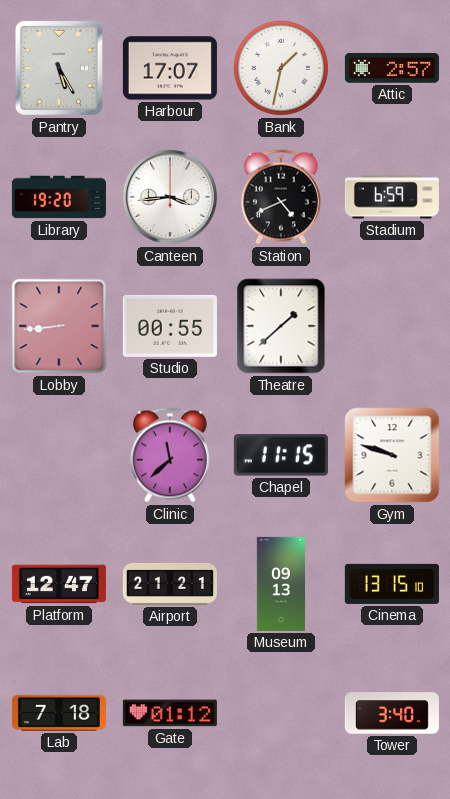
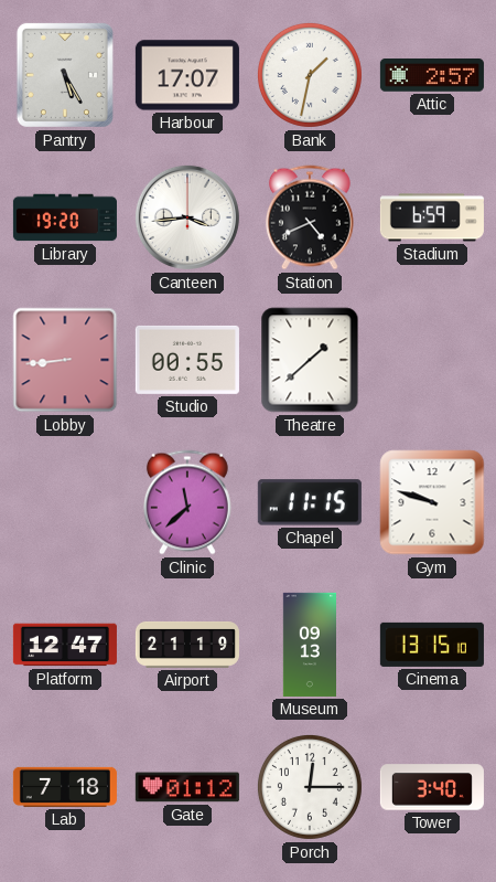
Airport: 21:21 -> 21:19
Porch: none -> 12:15
